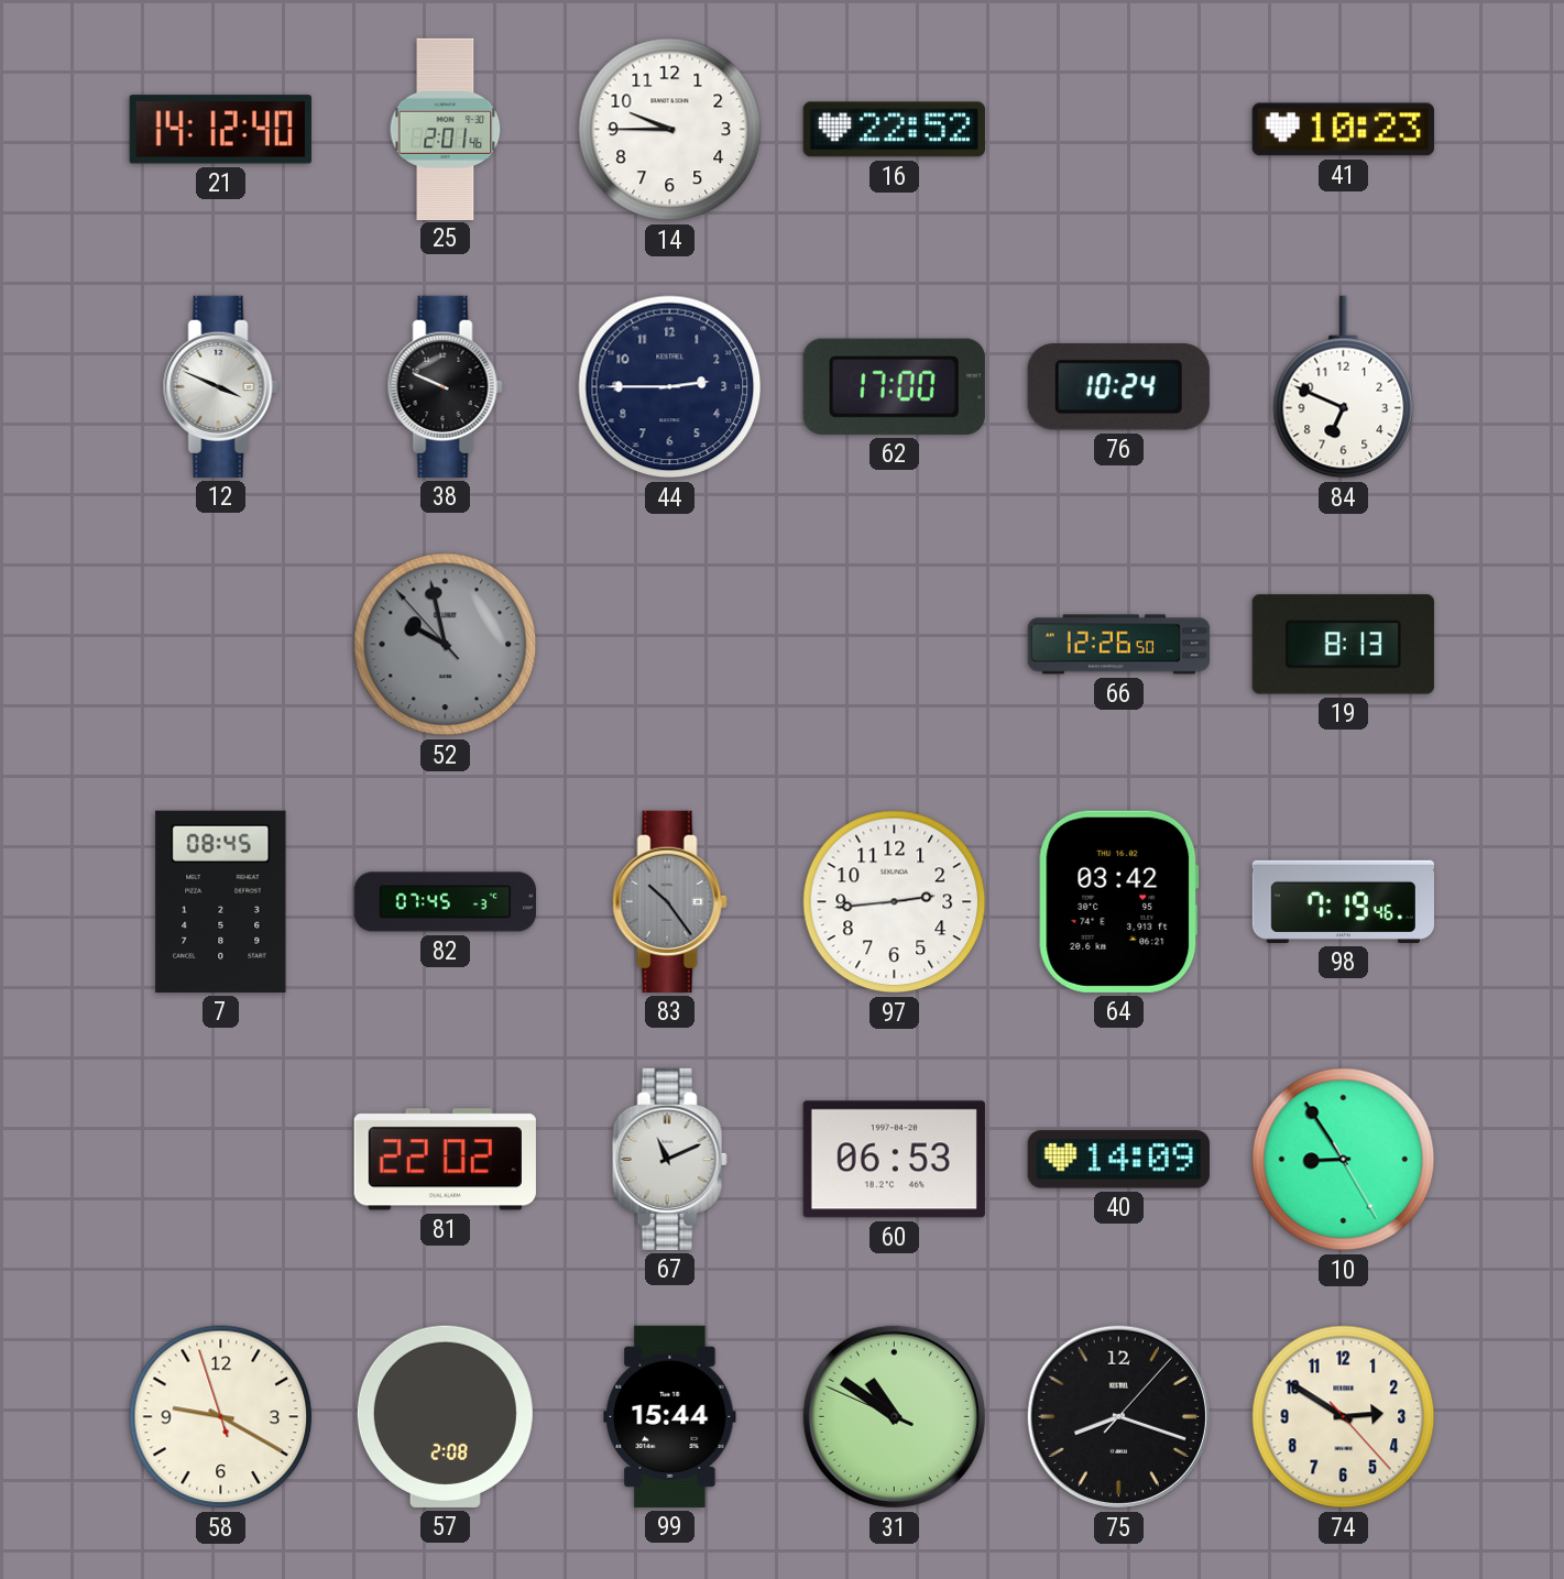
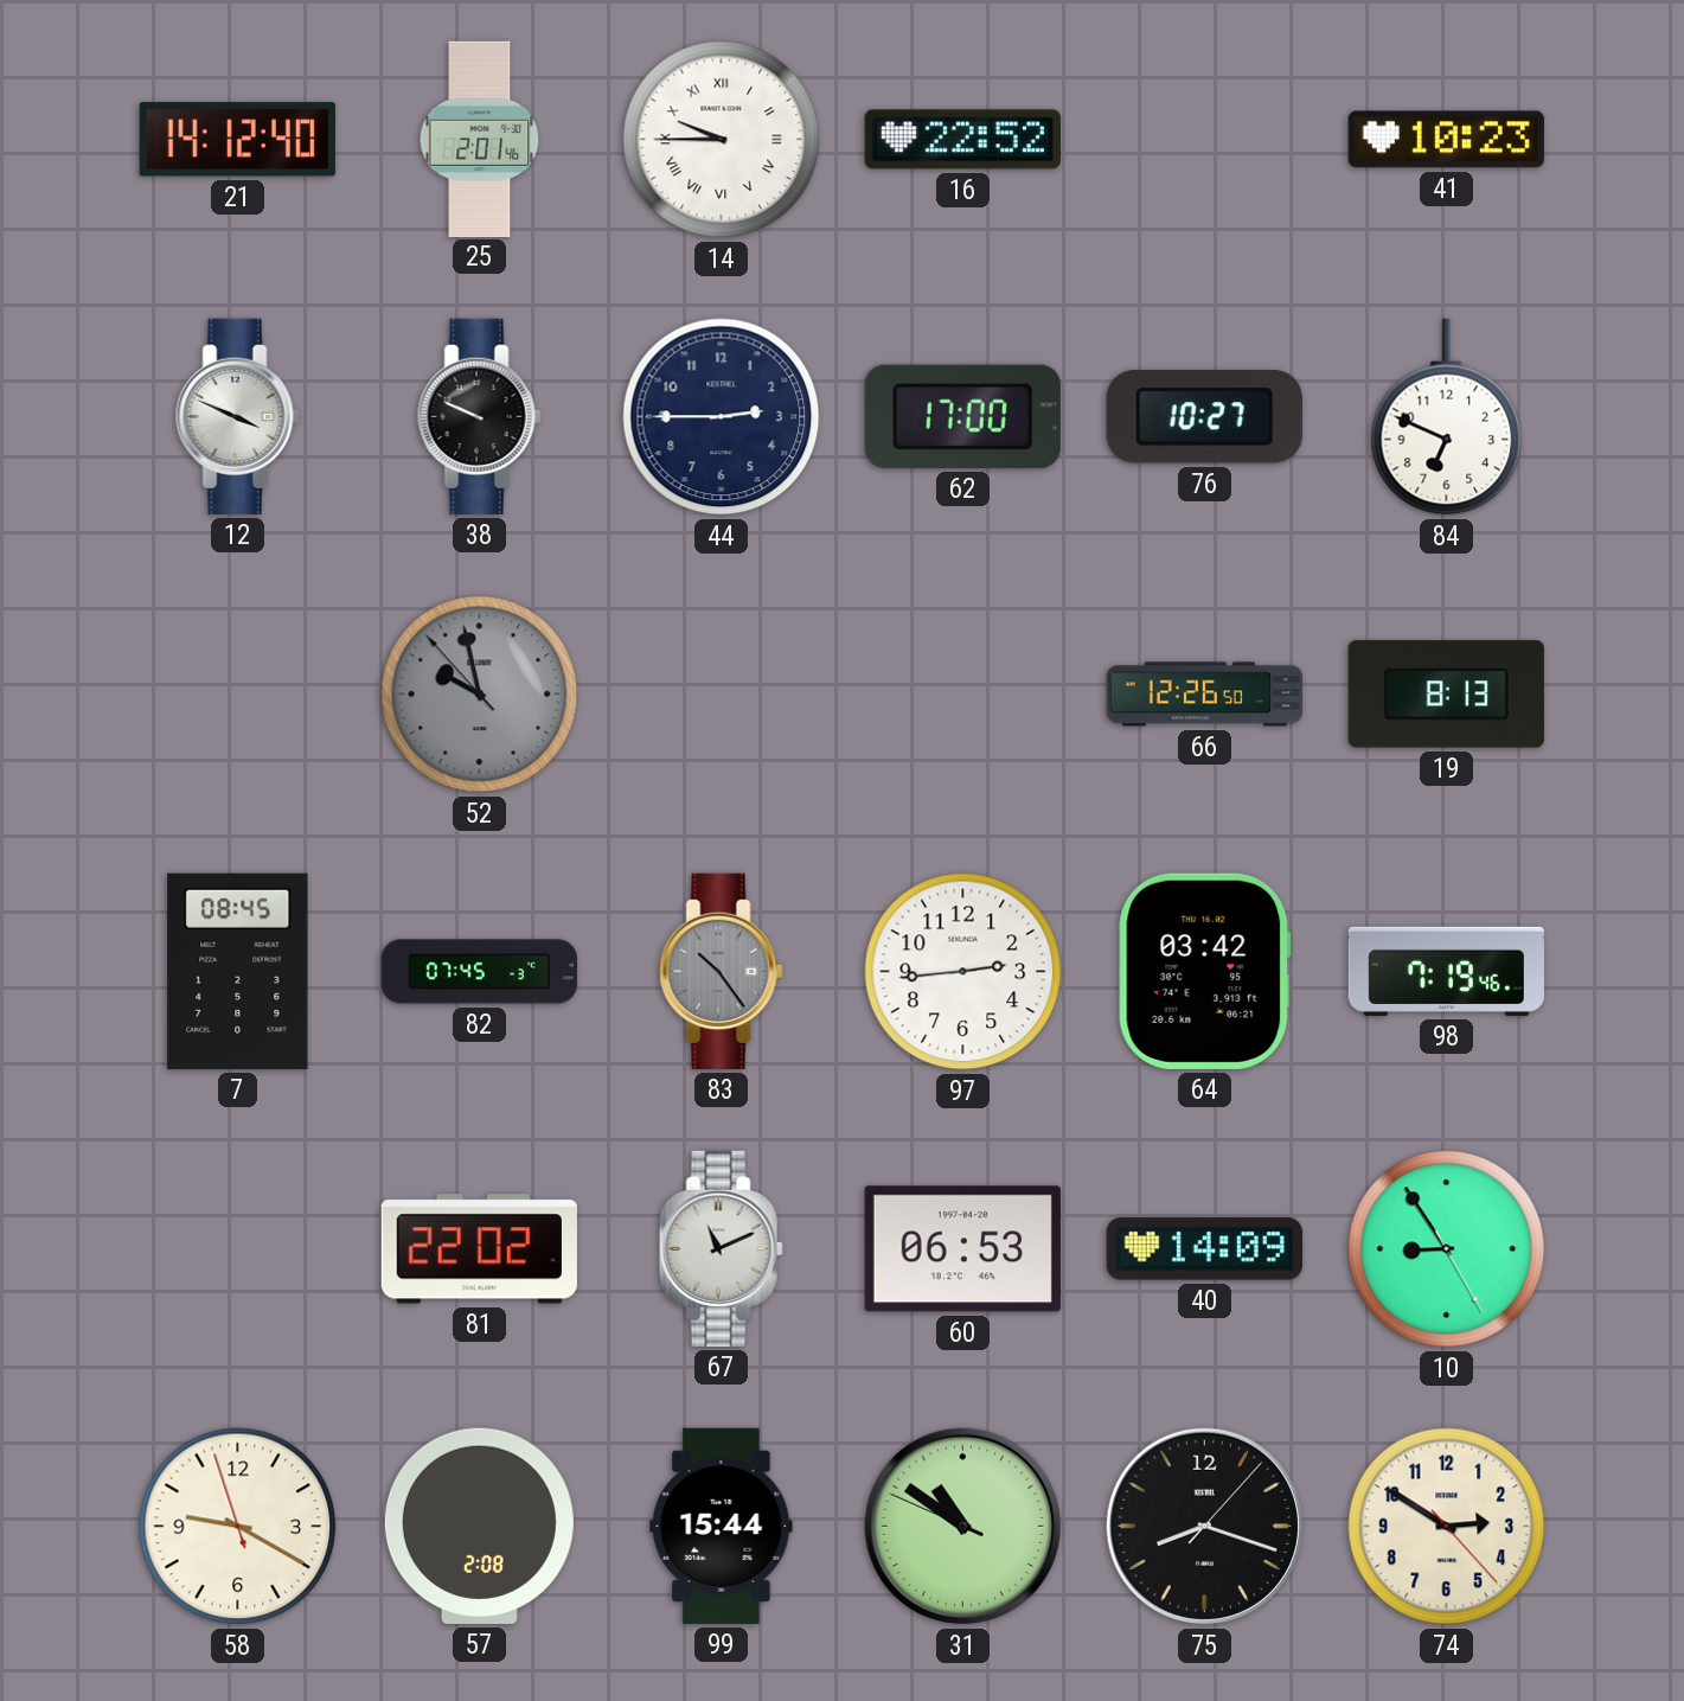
14 numerals: Arabic -> Roman
76: 10:24 -> 10:27
